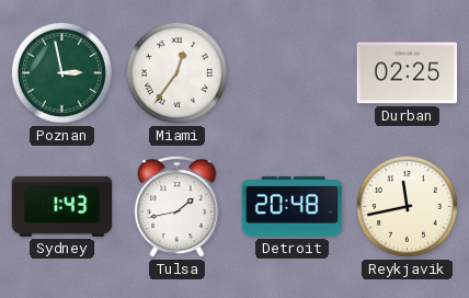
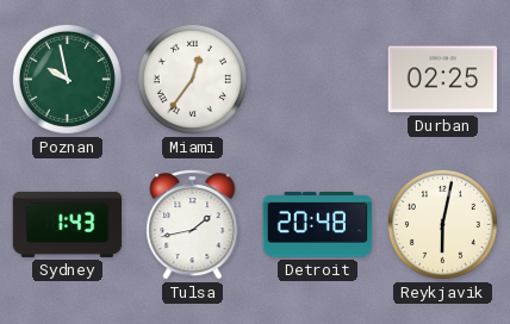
Poznan: 2:58 -> 9:58
Reykjavik: 11:43 -> 6:02
